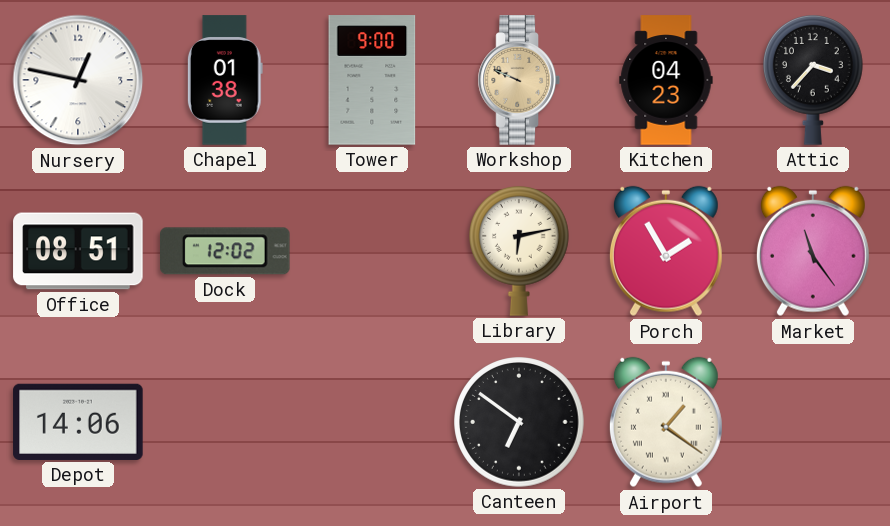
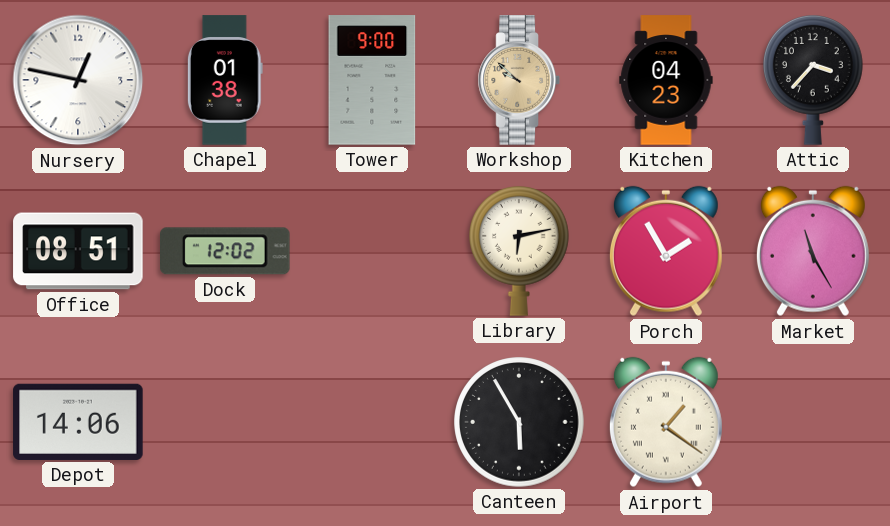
Workshop: 9:49 -> 9:52
Market: 11:24 -> 11:25
Canteen: 6:51 -> 5:55
